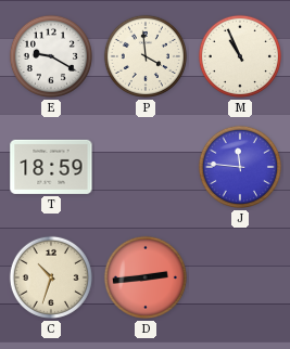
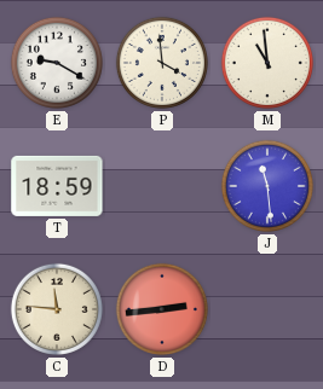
M: 10:56 -> 10:59
J: 11:46 -> 11:29
C: 10:33 -> 11:46
